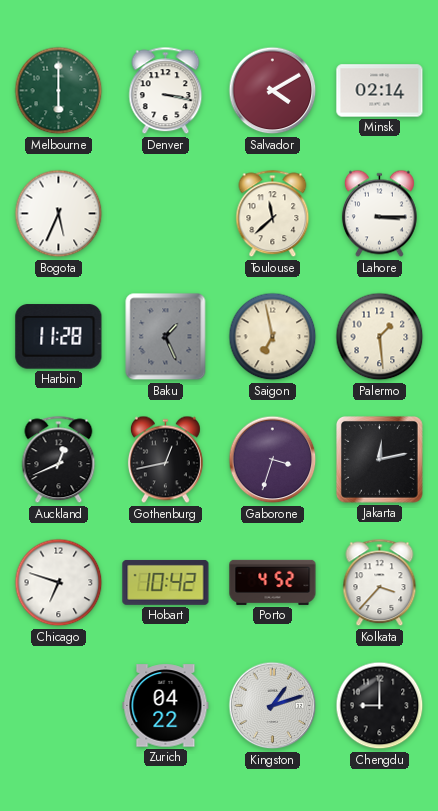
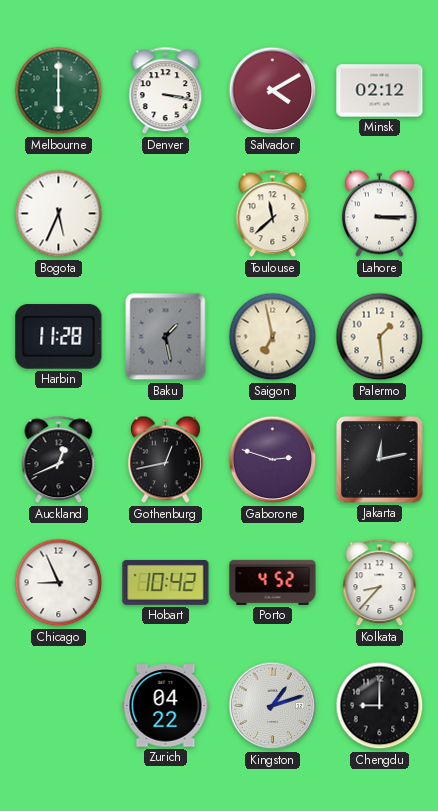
Minsk: 02:14 -> 02:12
Baku: 1:26 -> 1:28
Gaborone: 3:33 -> 2:48
Chicago: 6:48 -> 8:56
Kolkata: 3:37 -> 8:37
